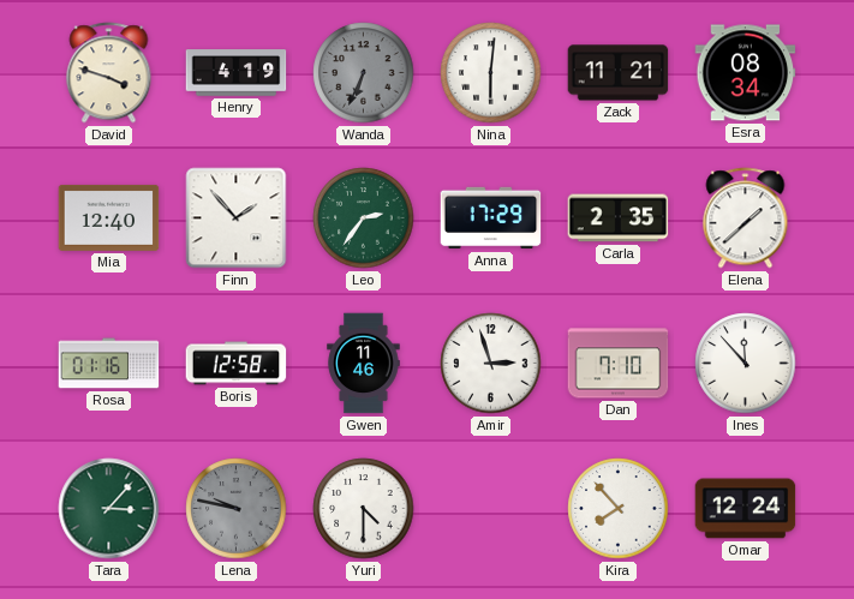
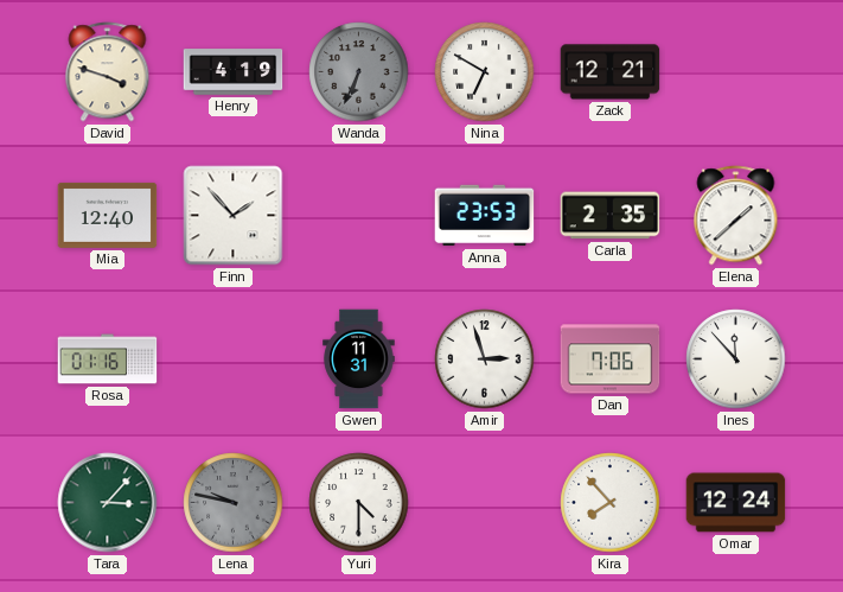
Nina: 6:01 -> 6:50
Zack: 11:21 -> 12:21
Esra: 08:34 -> none
Leo: 2:36 -> none
Anna: 17:29 -> 23:53
Boris: 12:58 -> none
Gwen: 11:46 -> 11:31
Dan: 7:10 -> 7:06
